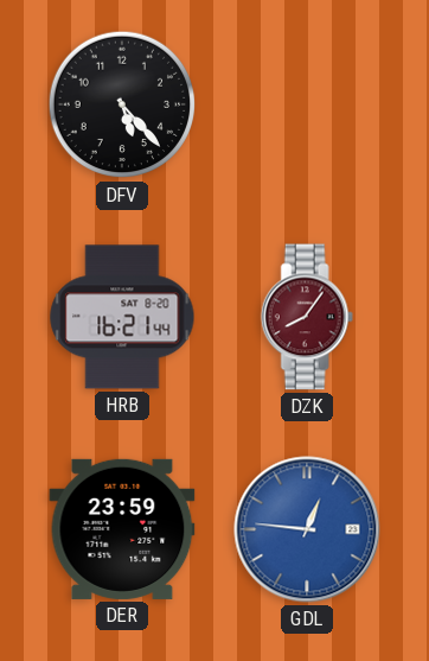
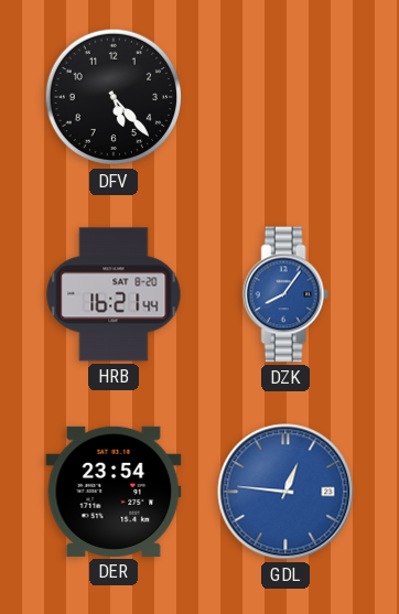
DZK dial: burgundy -> blue
DER: 23:59 -> 23:54
